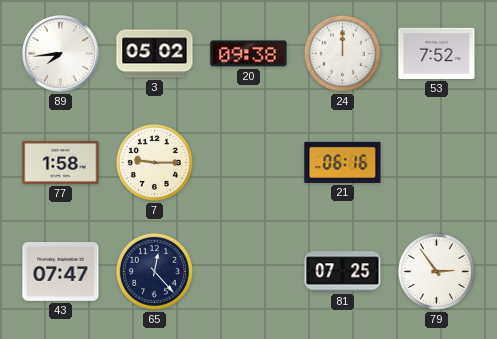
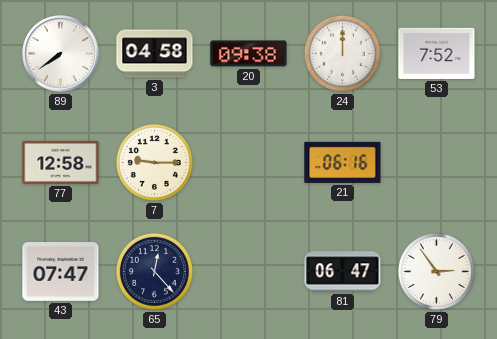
89: 7:44 -> 7:39
3: 05:02 -> 04:58
77: 1:58 -> 12:58
81: 07:25 -> 06:47
